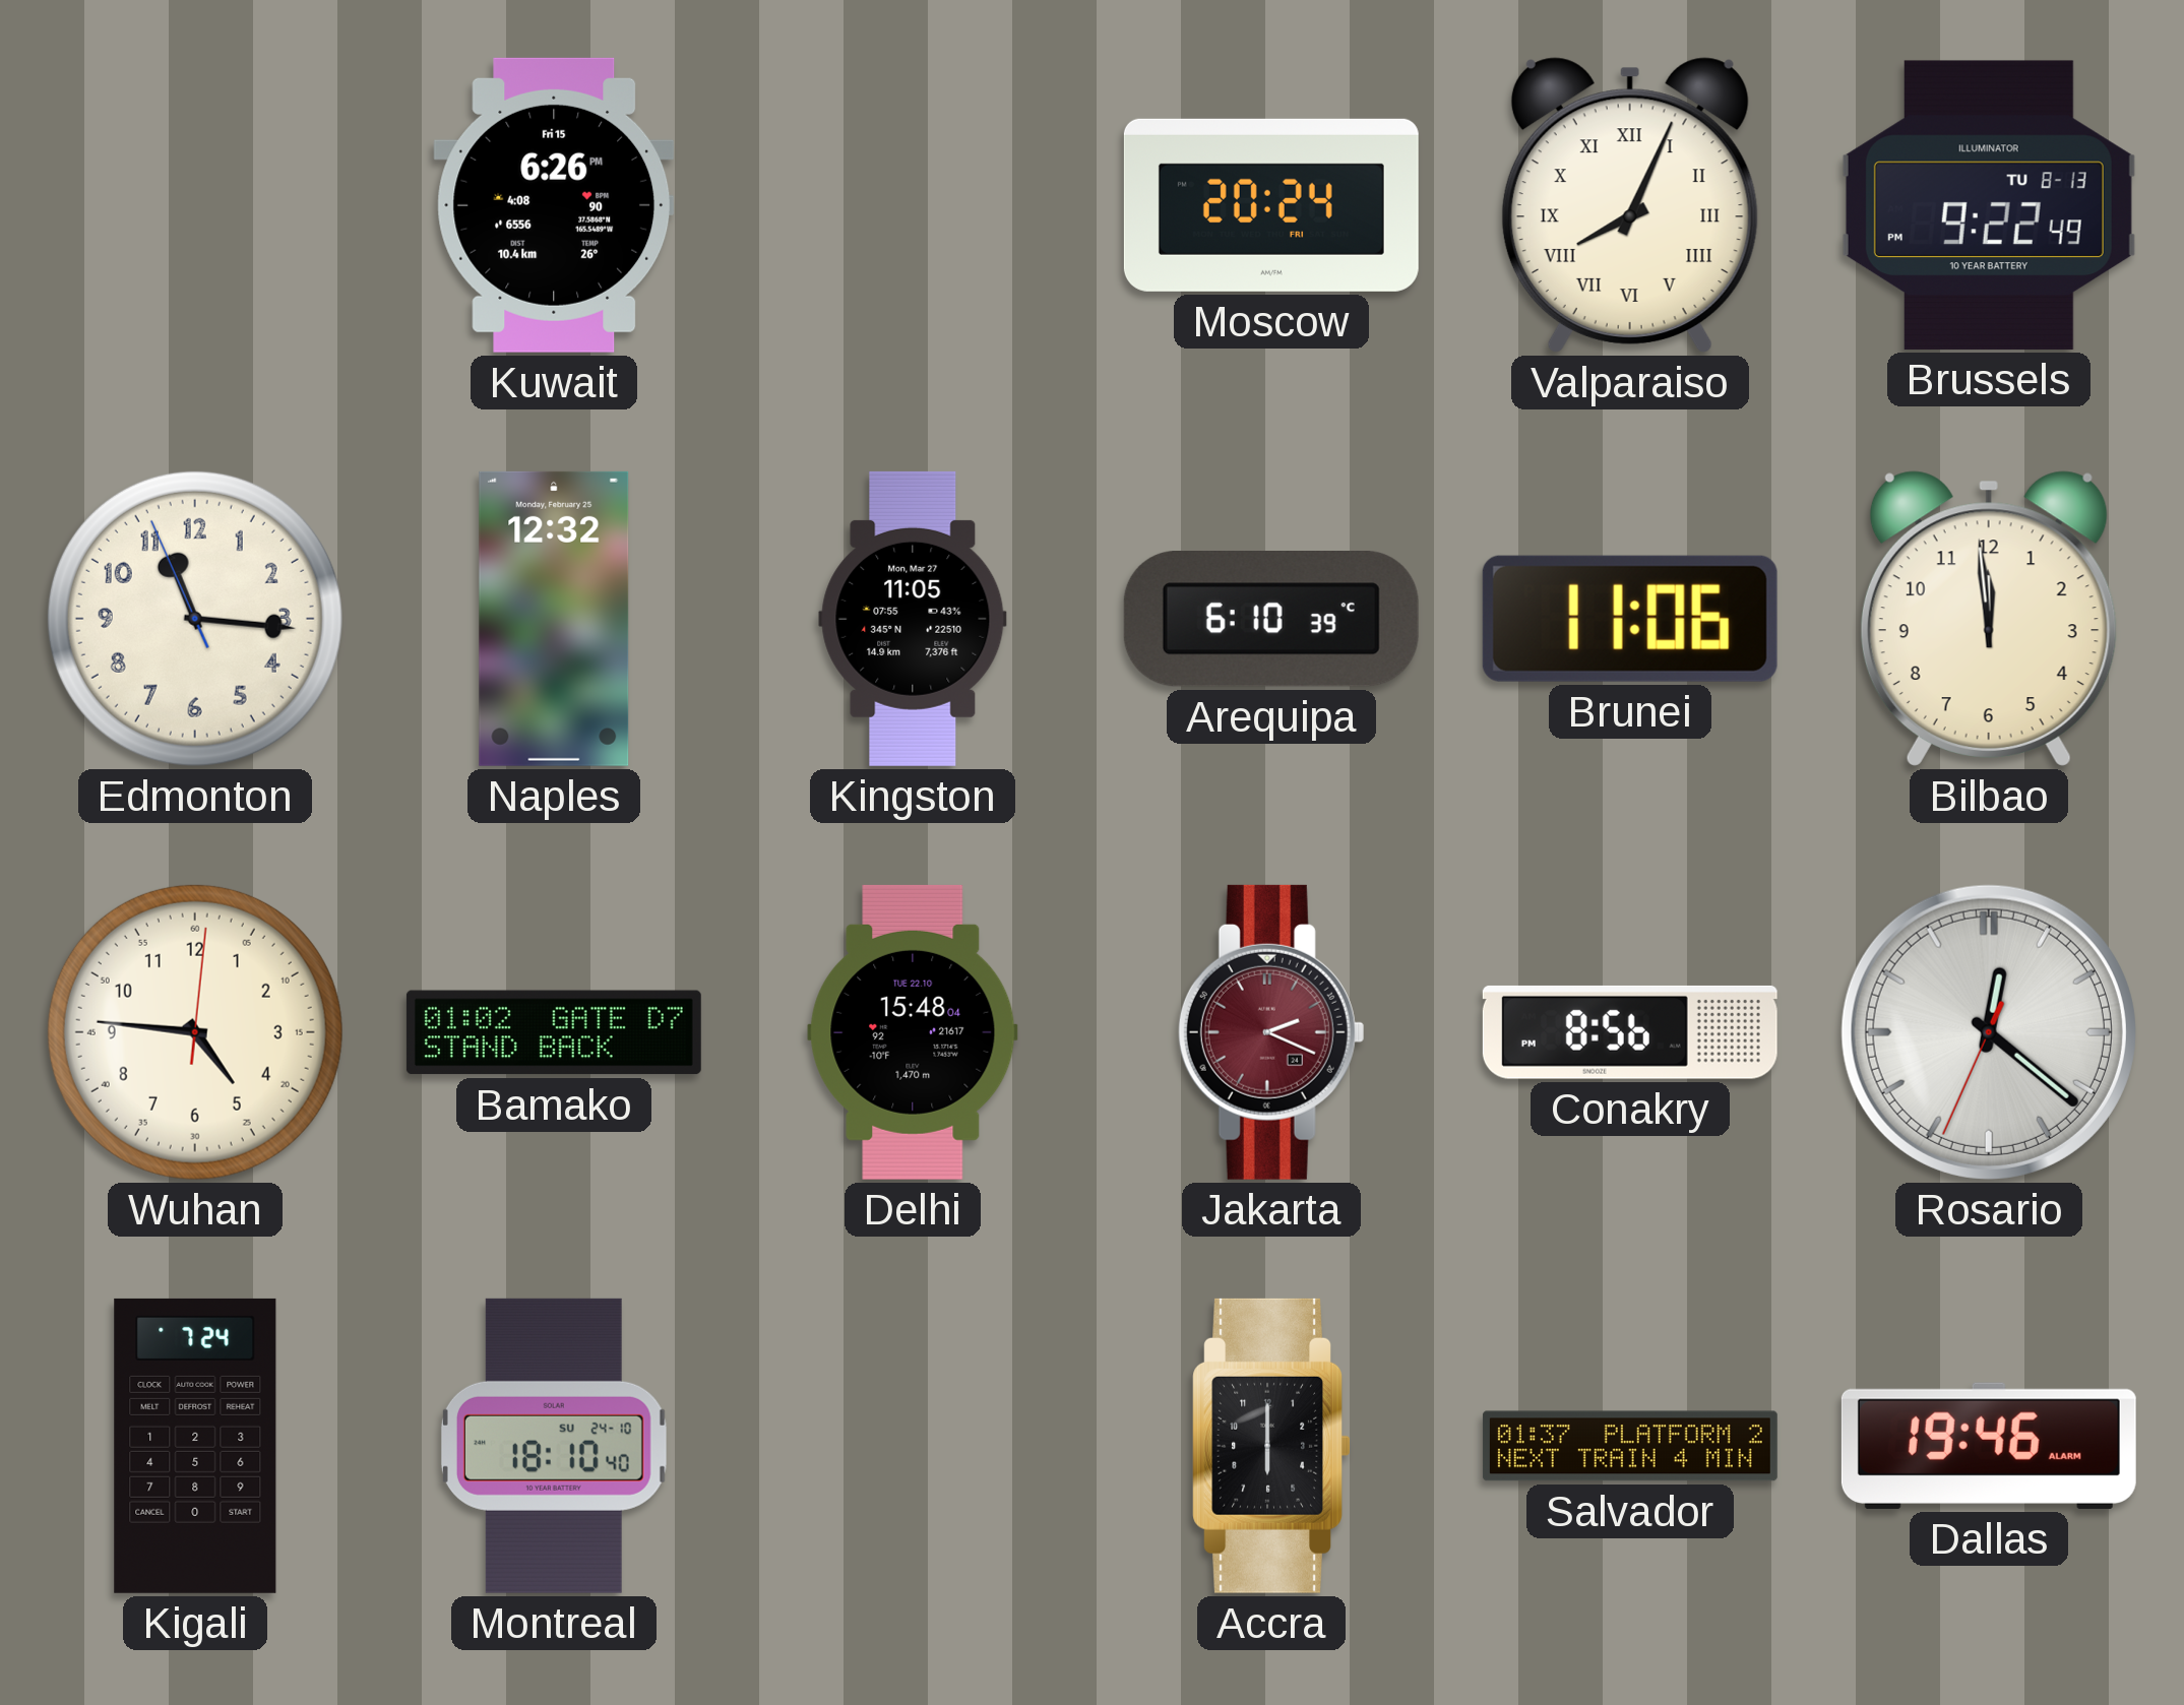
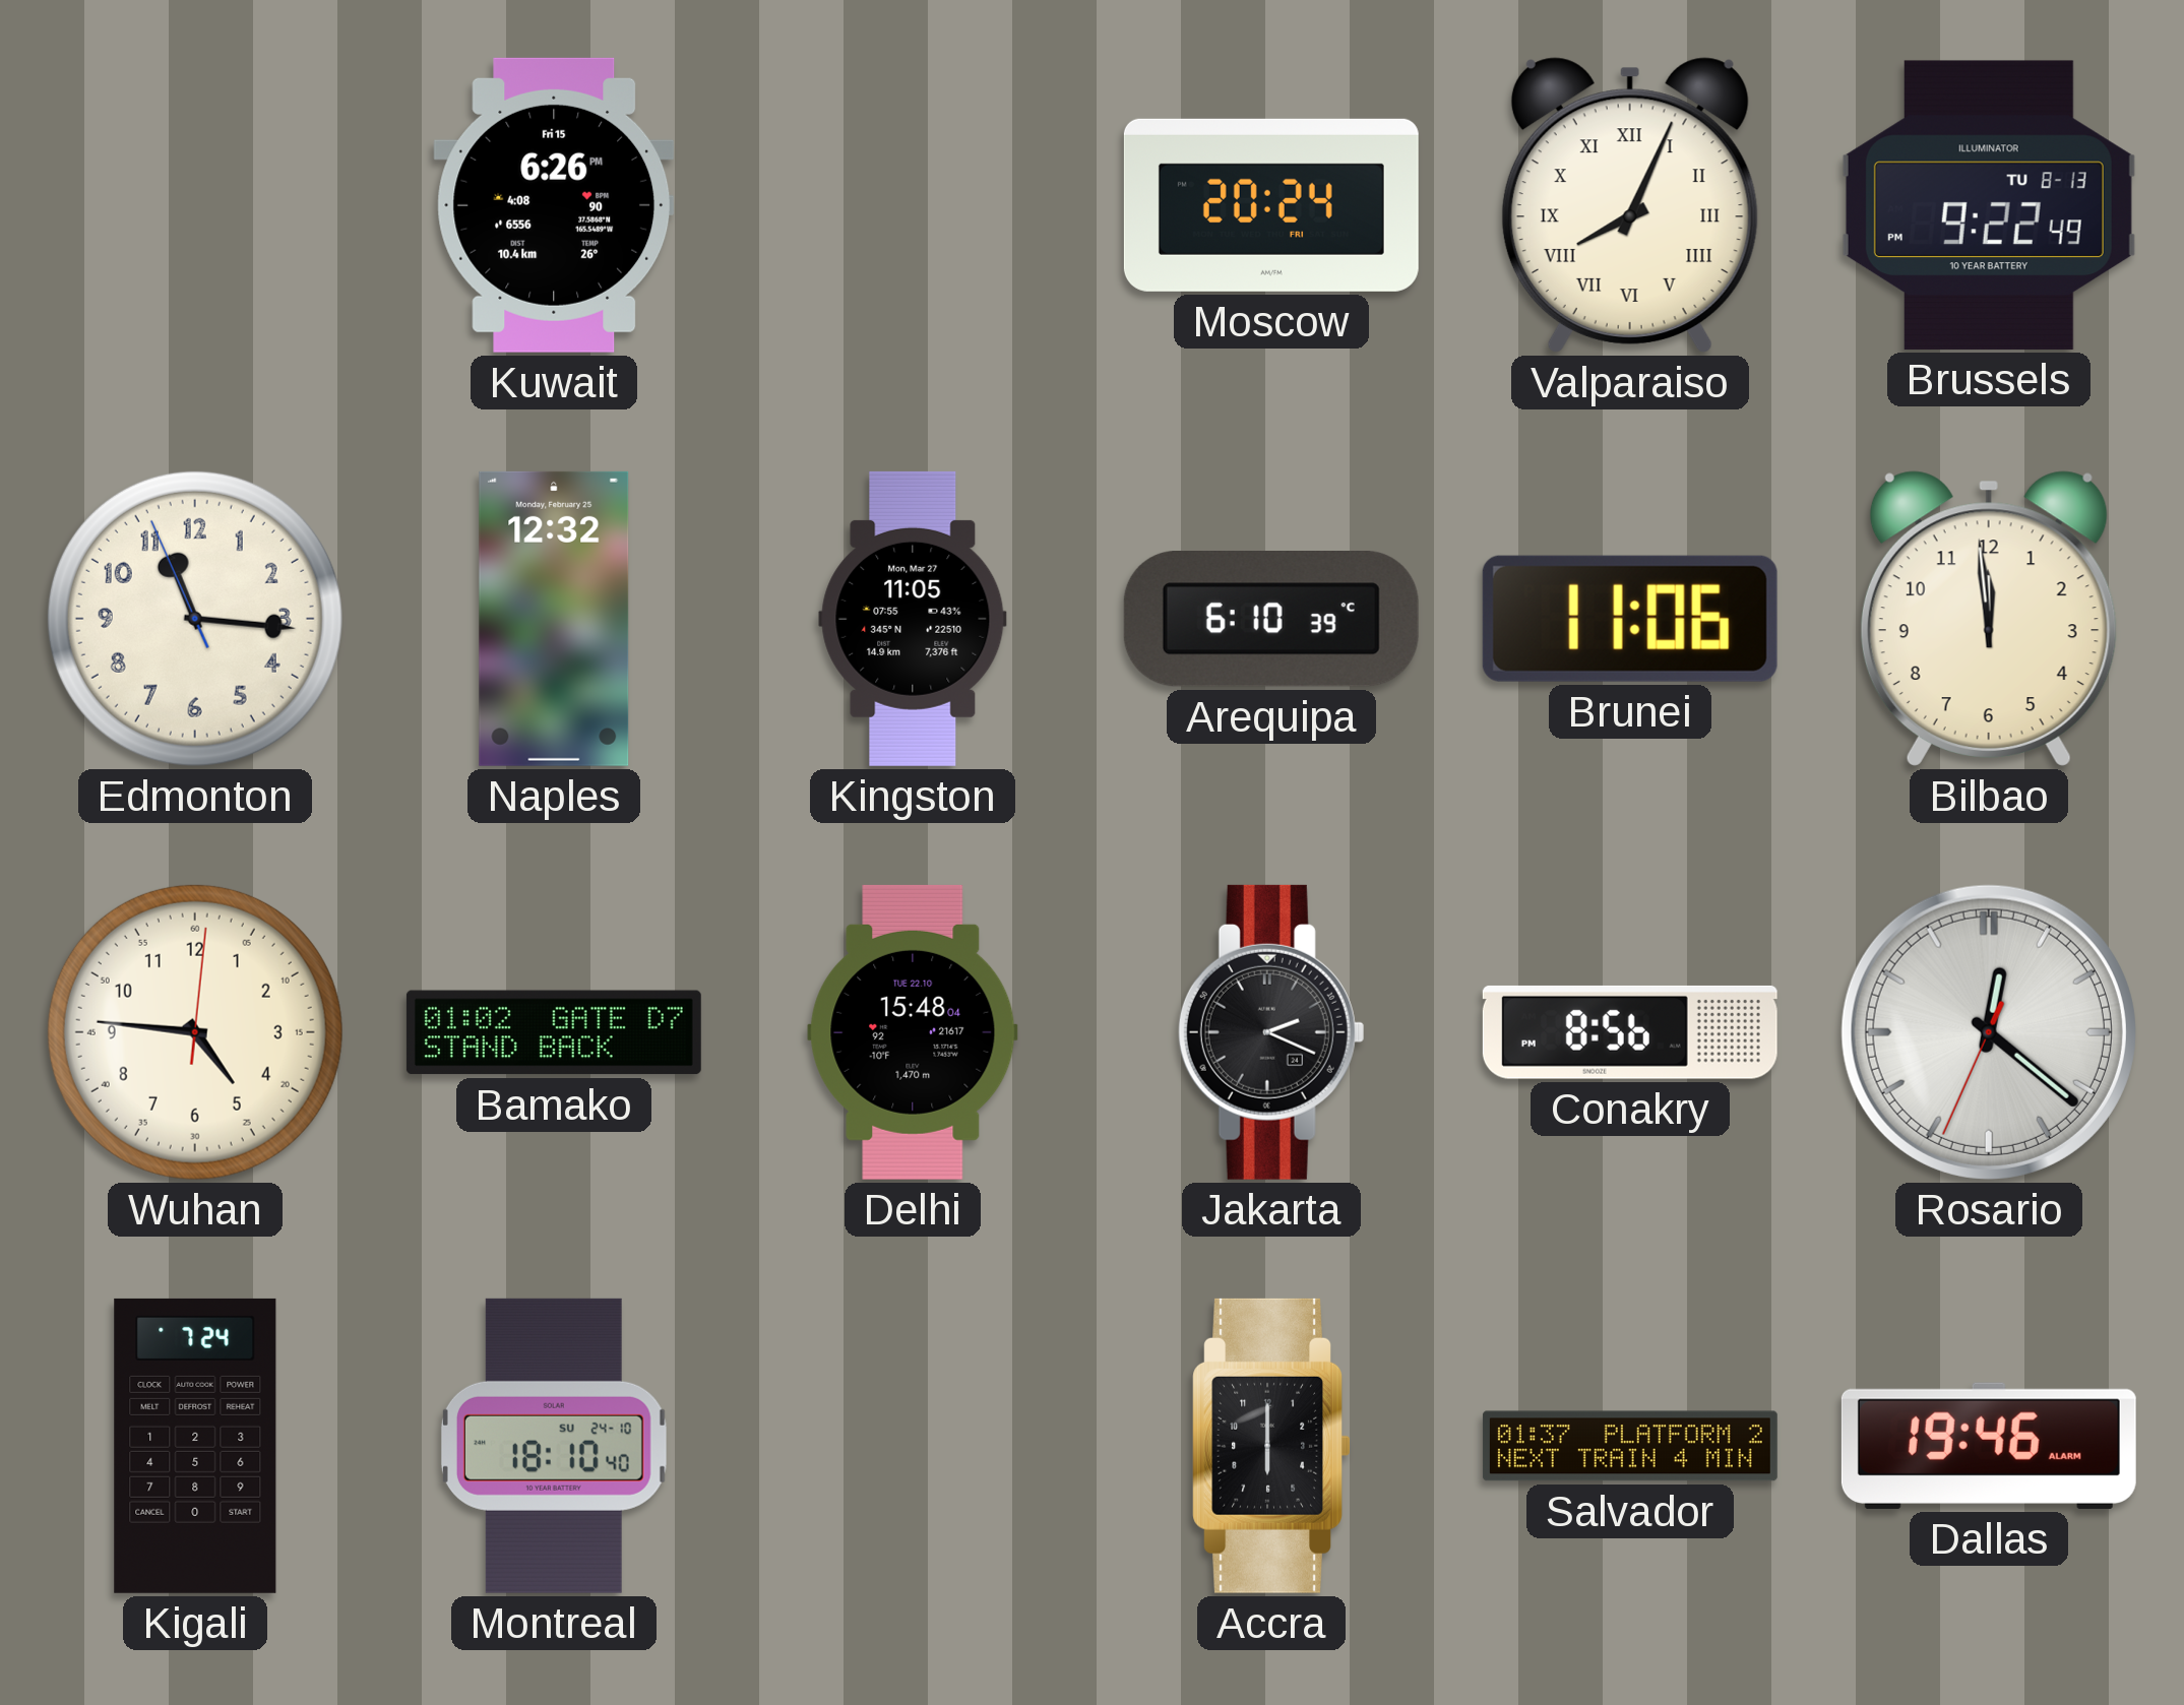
Jakarta dial: burgundy -> black
